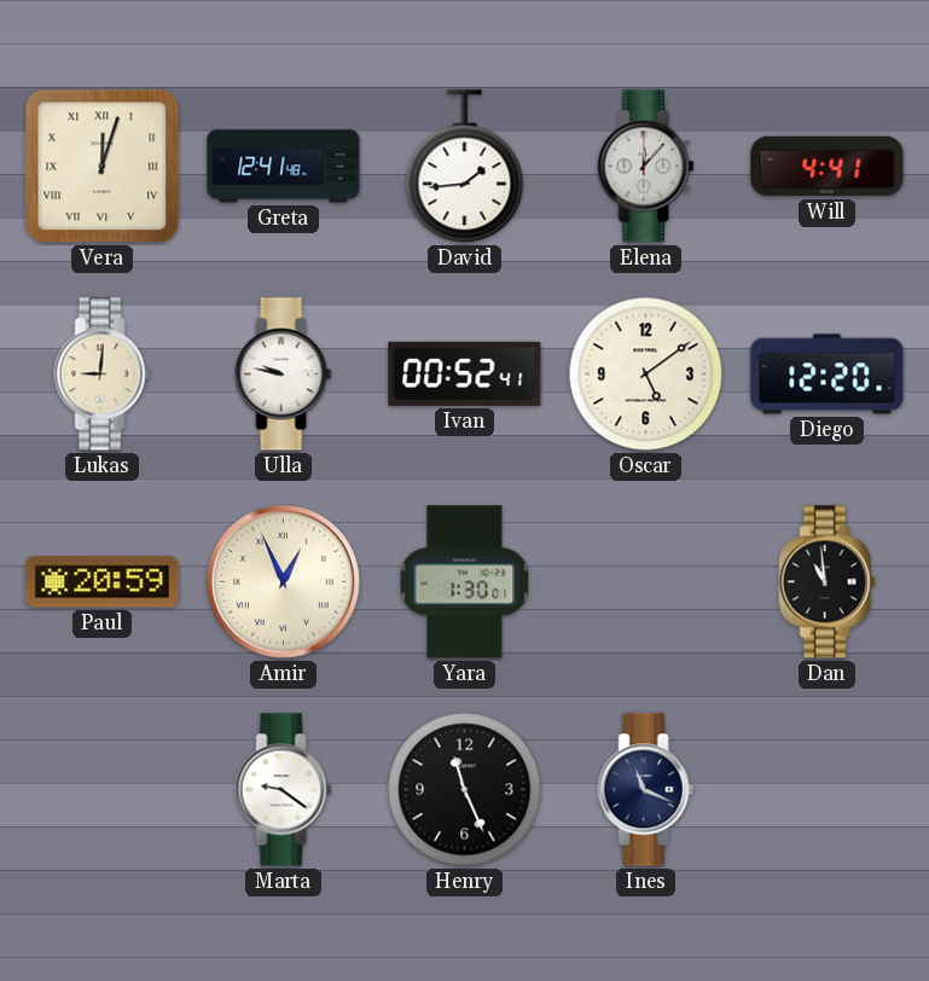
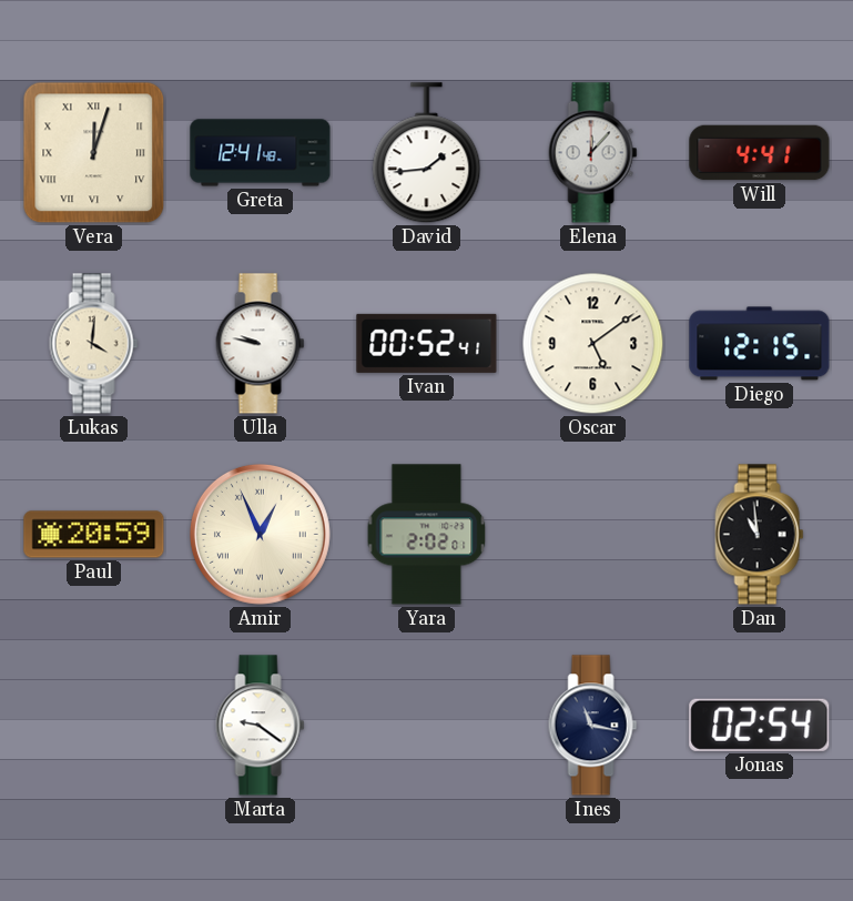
Lukas: 9:01 -> 4:01
Diego: 12:20 -> 12:15
Yara: 1:30 -> 2:02
Henry: 11:26 -> none
Ines: 11:19 -> 11:17
Jonas: none -> 02:54
